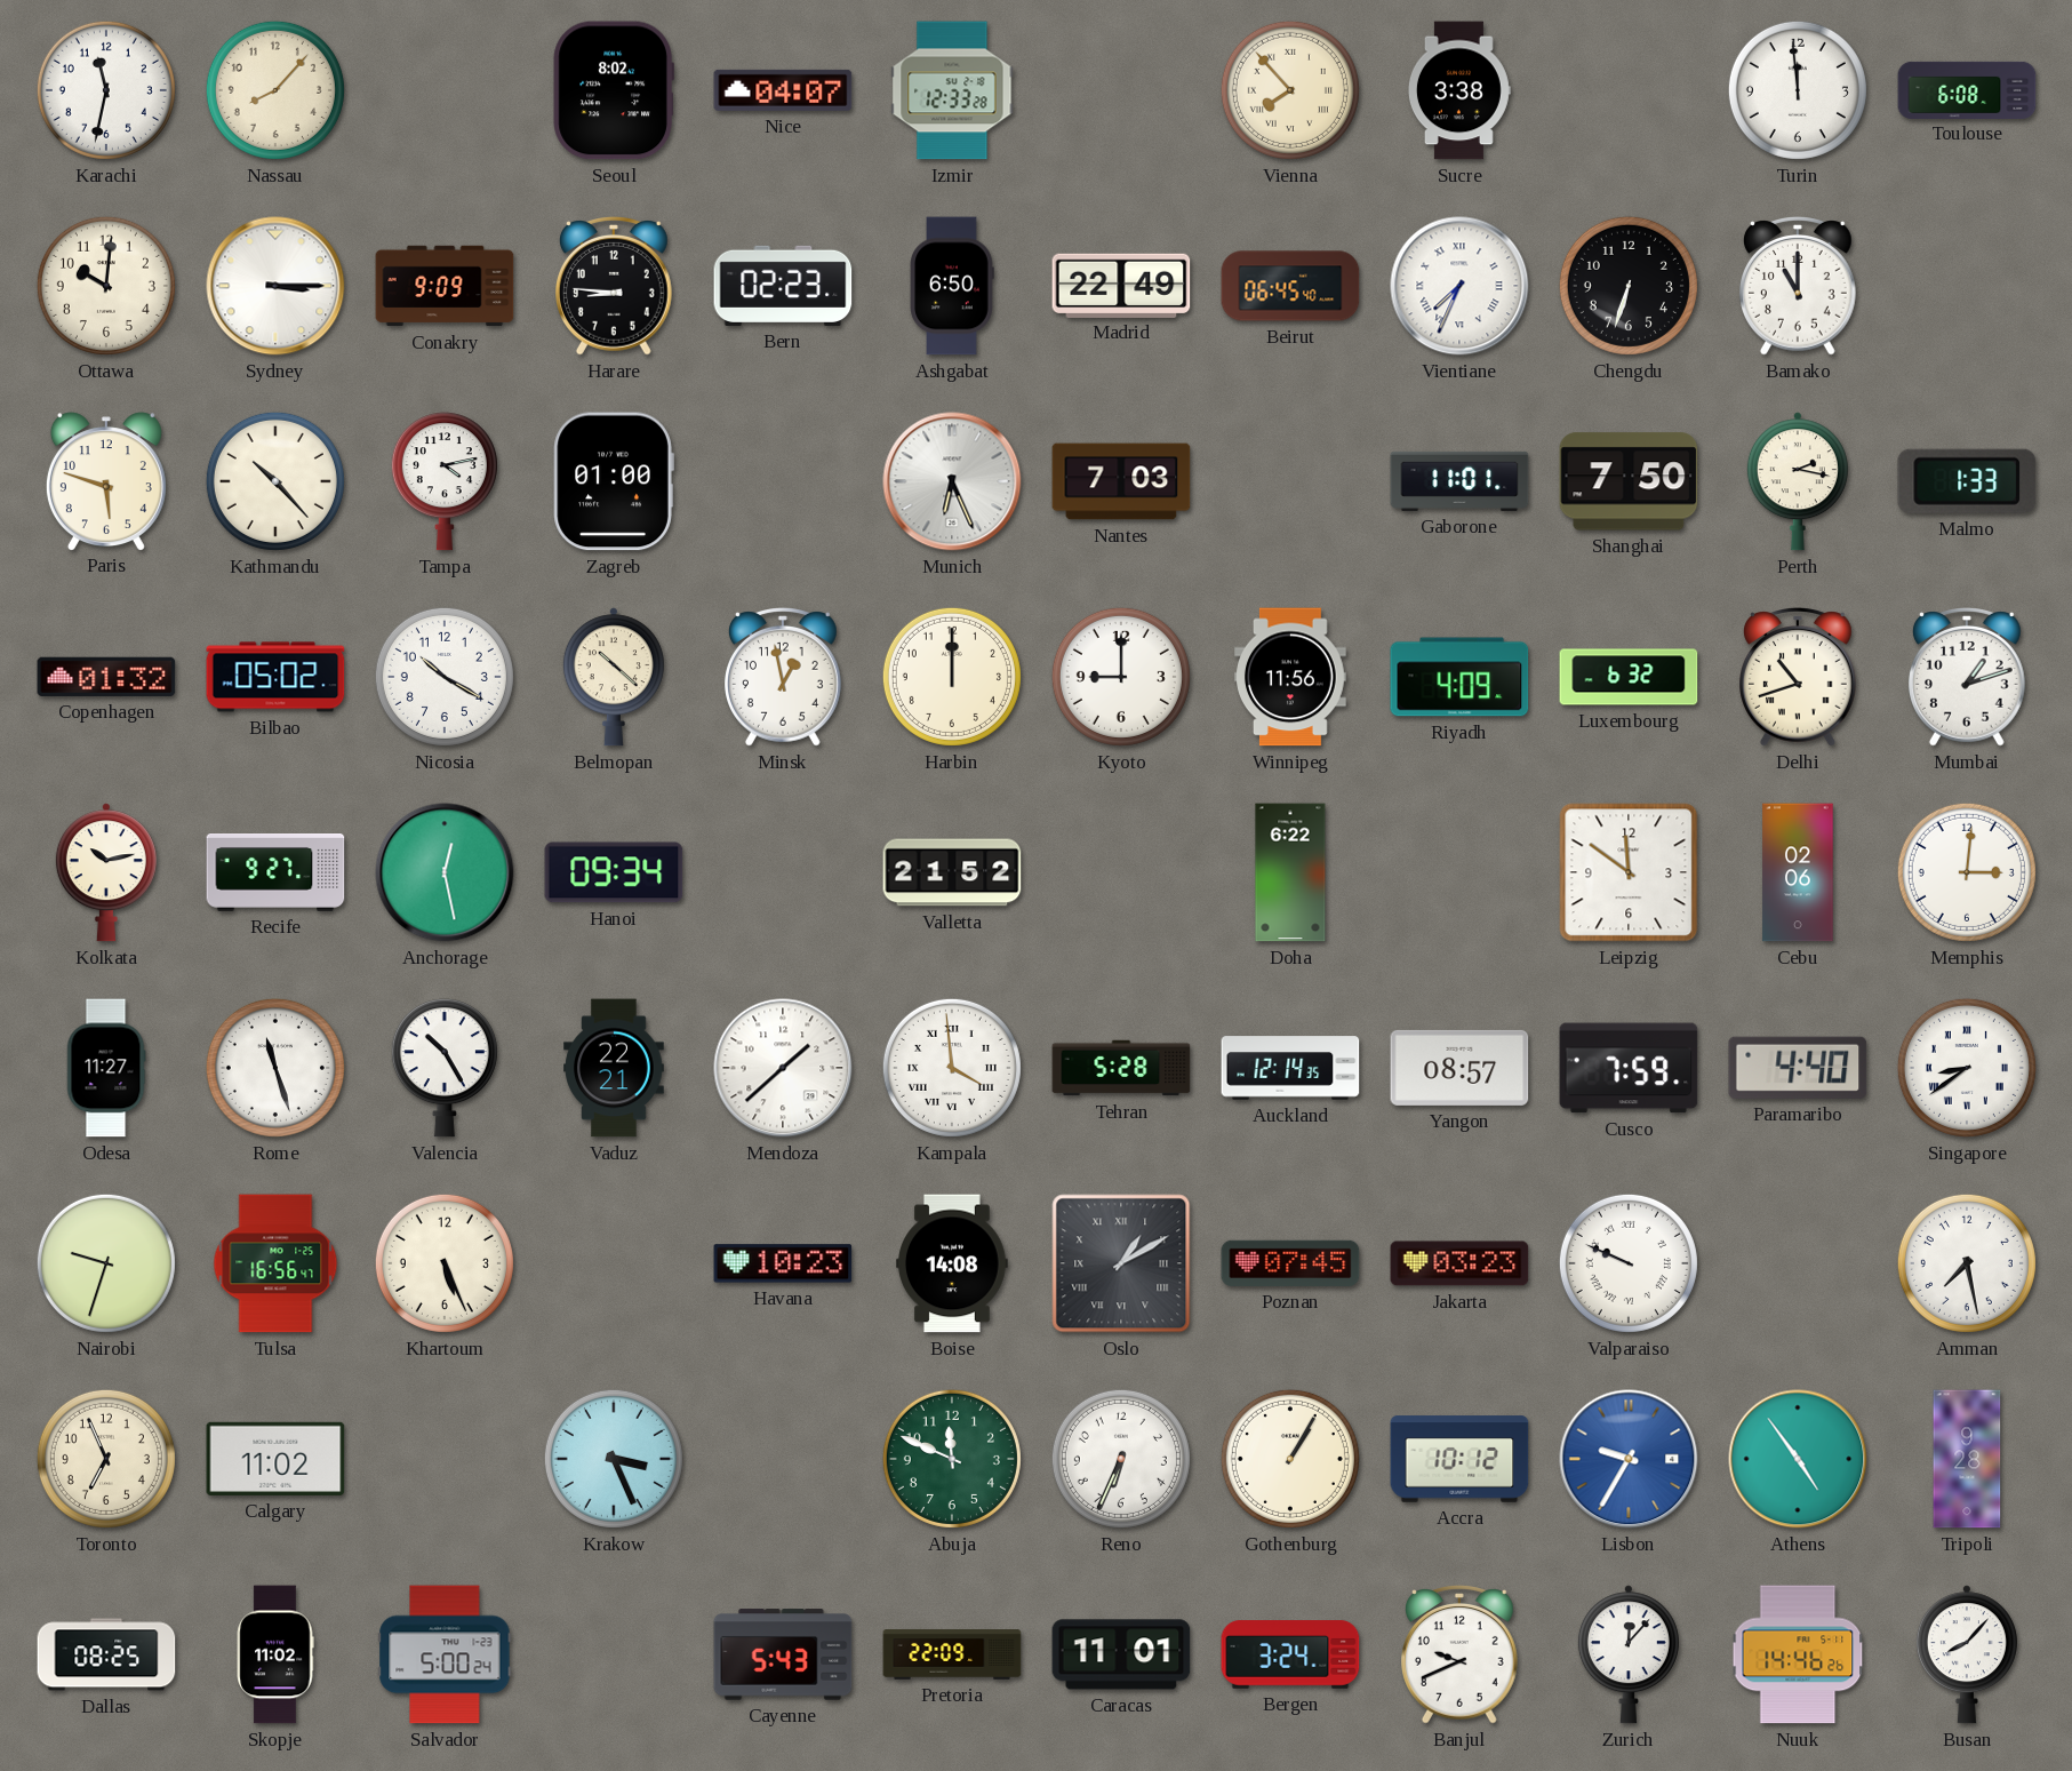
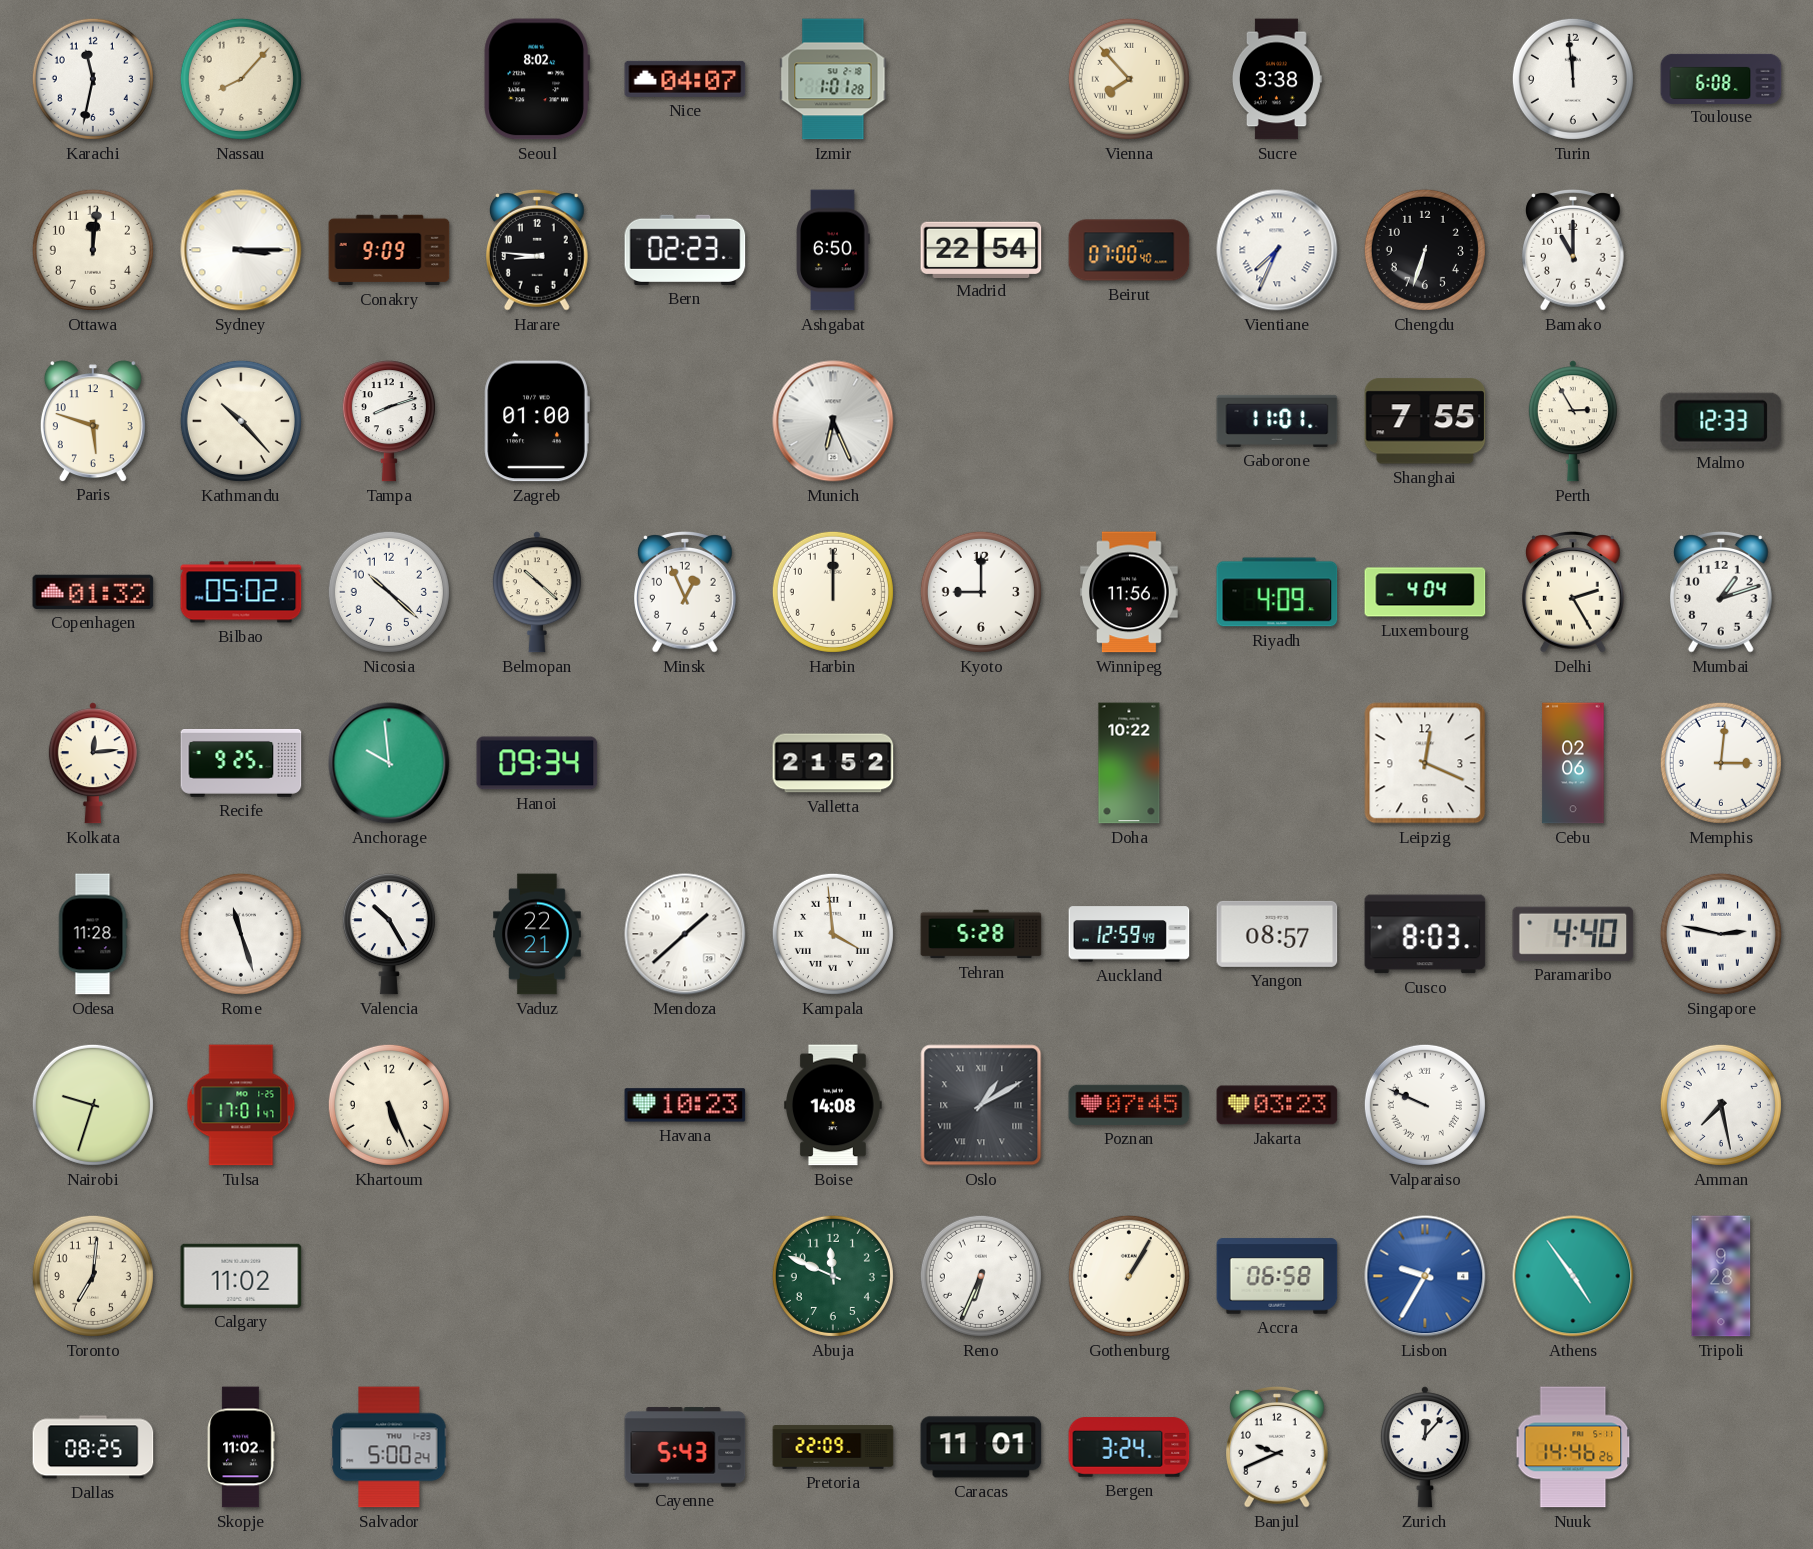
Izmir: 12:33 -> 1:01
Ottawa: 10:01 -> 12:01
Madrid: 22:49 -> 22:54
Beirut: 06:45 -> 07:00
Tampa: 4:13 -> 8:12
Nantes: 7:03 -> none
Shanghai: 7:50 -> 7:55
Perth: 2:17 -> 2:55
Malmo: 1:33 -> 12:33
Nicosia: 10:20 -> 10:22
Minsk: 12:58 -> 12:56
Luxembourg: 6:32 -> 4:04
Delhi: 10:42 -> 2:25
Kolkata: 10:13 -> 12:14
Recife: 9:27 -> 9:25
Anchorage: 12:28 -> 9:59
Doha: 6:22 -> 10:22
Leipzig: 11:51 -> 12:19
Odesa: 11:27 -> 11:28
Auckland: 12:14 -> 12:59
Cusco: 7:59 -> 8:03
Singapore: 8:39 -> 2:47
Tulsa: 16:56 -> 17:01
Toronto: 6:56 -> 7:01
Krakow: 3:26 -> none
Accra: 10:12 -> 06:58
Busan: 8:07 -> none
